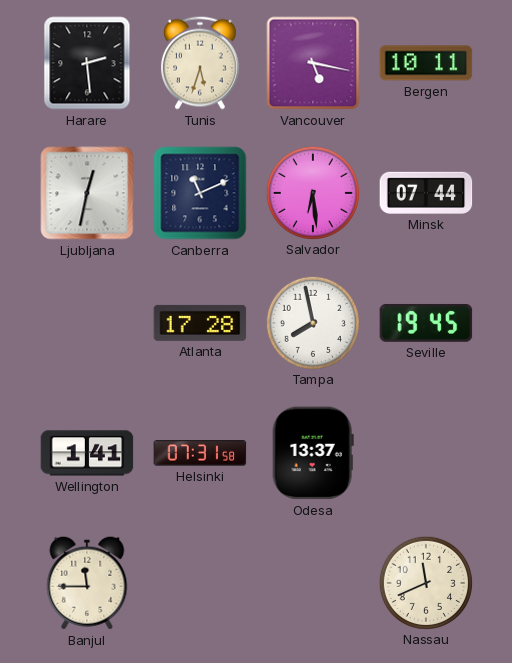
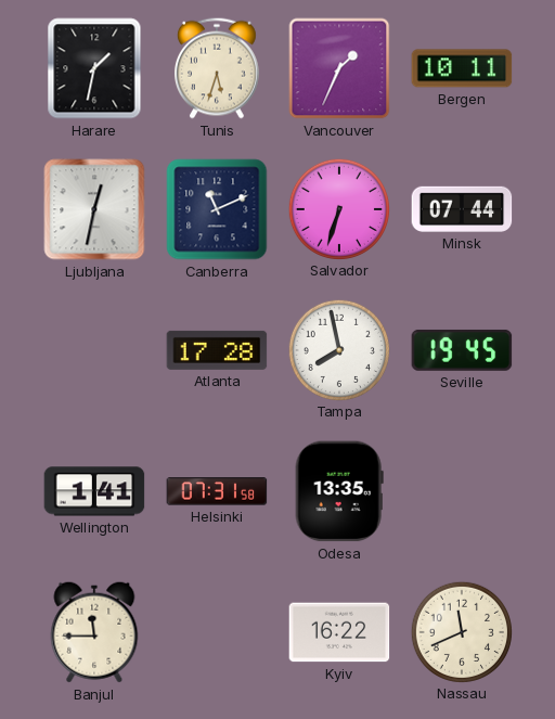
Harare: 2:29 -> 1:32
Vancouver: 5:17 -> 1:34
Salvador: 6:29 -> 6:33
Odesa: 13:37 -> 13:35
Kyiv: none -> 16:22
